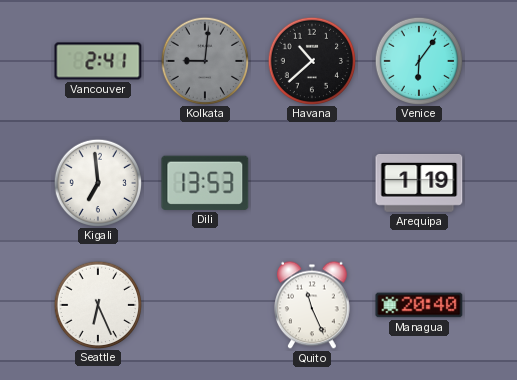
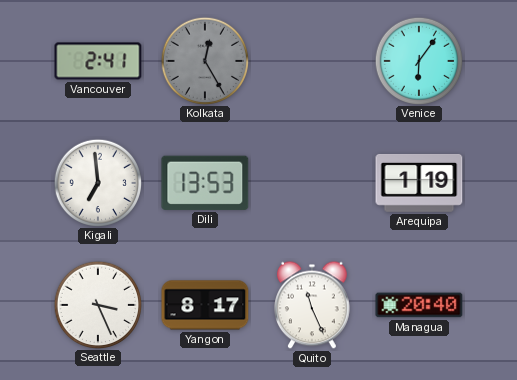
Kolkata: 9:01 -> 12:25
Havana: 10:38 -> none
Seattle: 6:26 -> 3:26
Yangon: none -> 8:17
